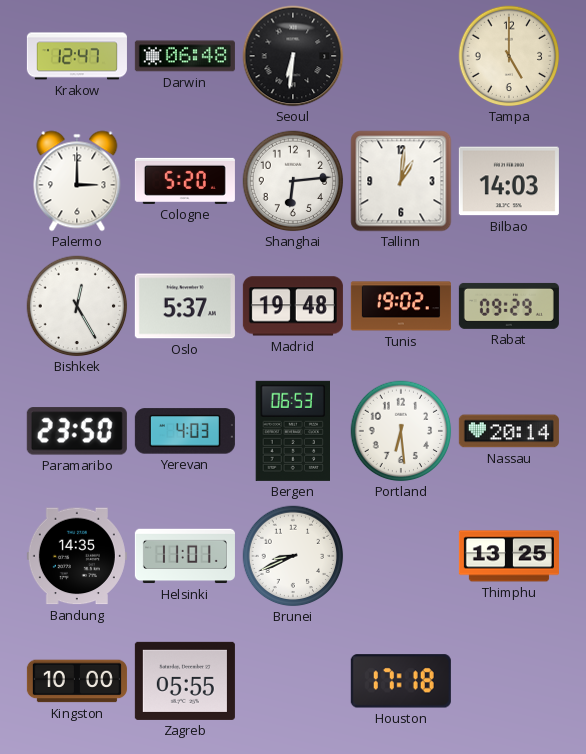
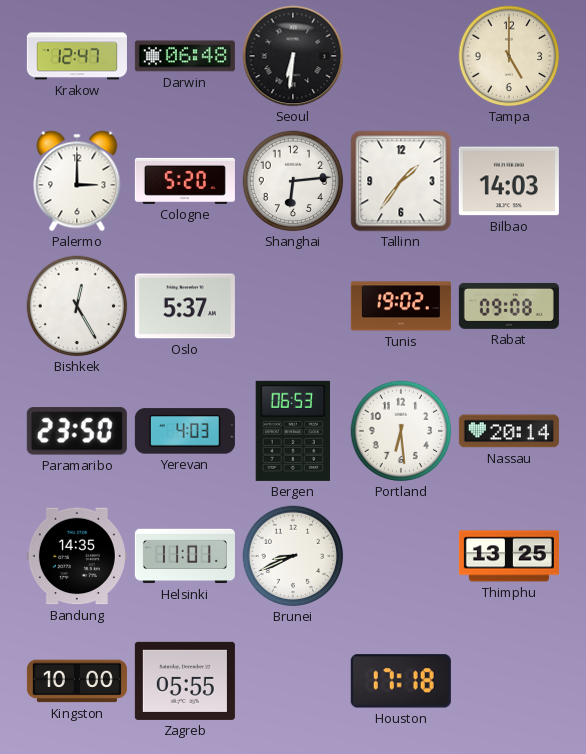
Tallinn: 1:01 -> 1:36
Madrid: 19:48 -> none
Rabat: 09:29 -> 09:08
